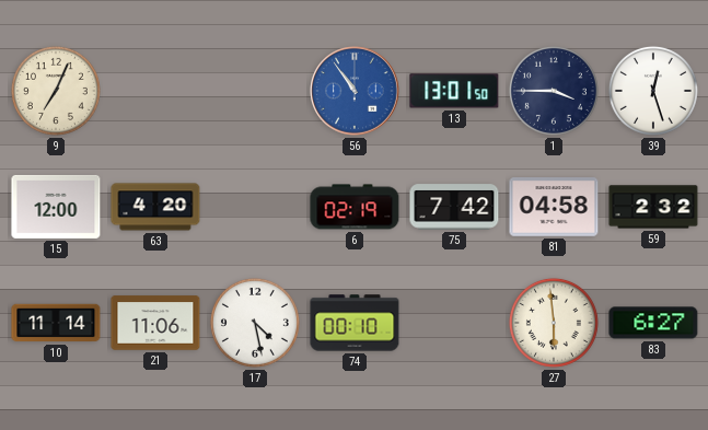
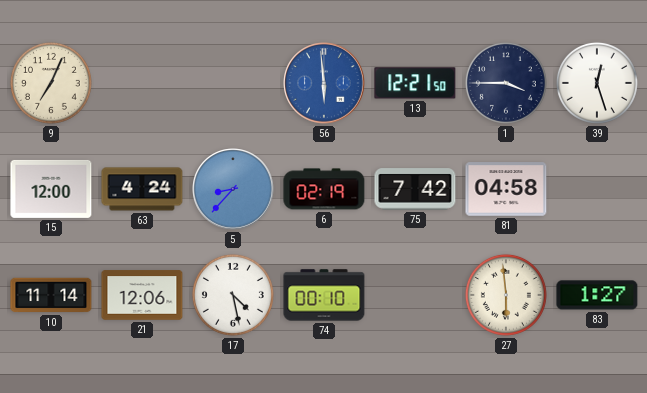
56: 10:54 -> 5:59
13: 13:01 -> 12:21
63: 4:20 -> 4:24
5: none -> 8:37
59: 2:32 -> none
21: 11:06 -> 12:06
83: 6:27 -> 1:27
